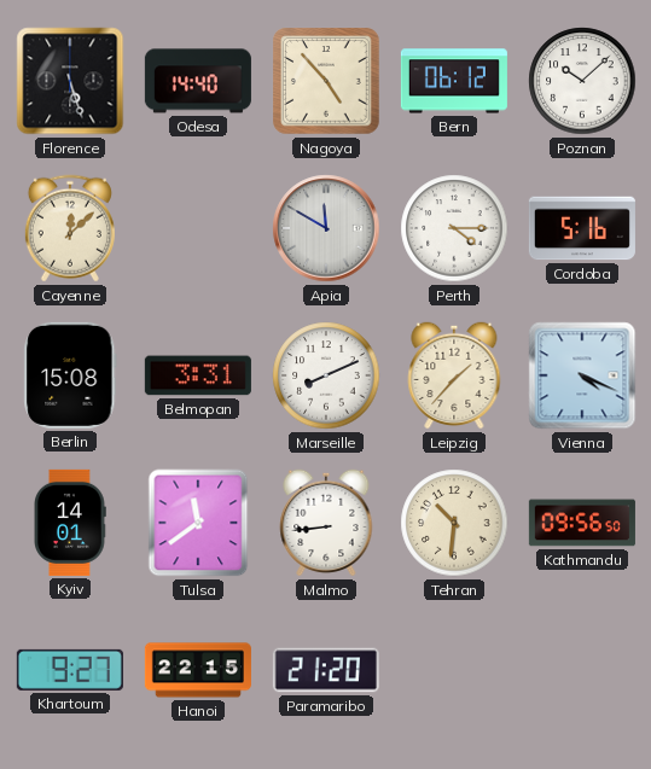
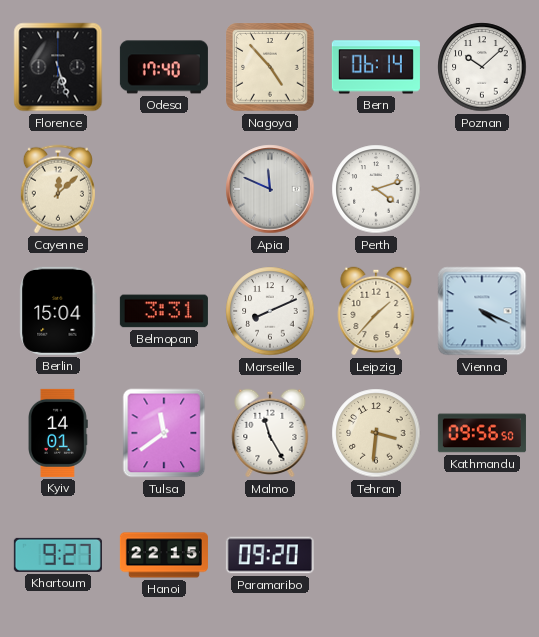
Odesa: 14:40 -> 17:40
Bern: 06:12 -> 06:14
Apia: 11:50 -> 11:49
Perth: 4:15 -> 4:12
Cordoba: 5:16 -> none
Berlin: 15:08 -> 15:04
Malmo: 8:44 -> 11:25
Tehran: 10:31 -> 3:31
Paramaribo: 21:20 -> 09:20
